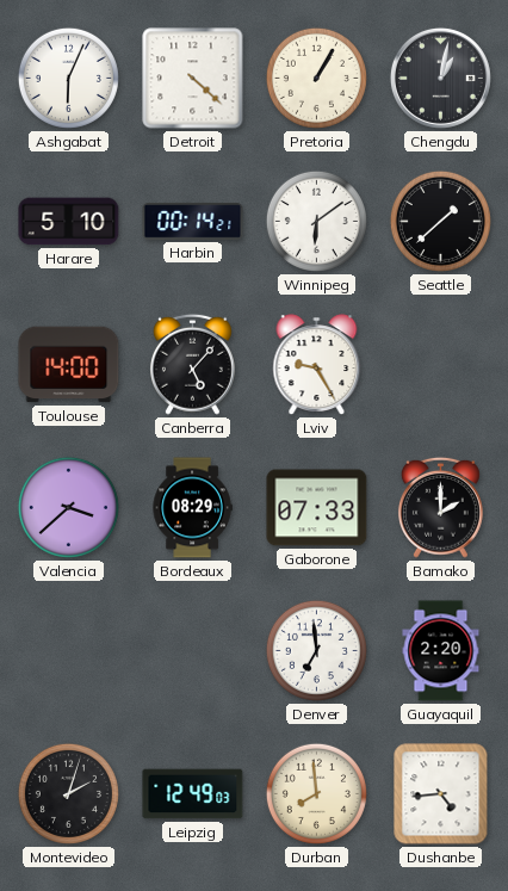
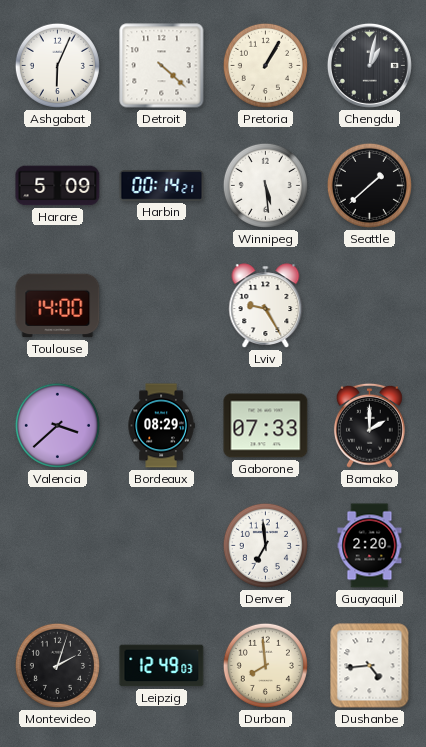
Harare: 5:10 -> 5:09
Winnipeg: 6:09 -> 5:29
Canberra: 5:07 -> none
